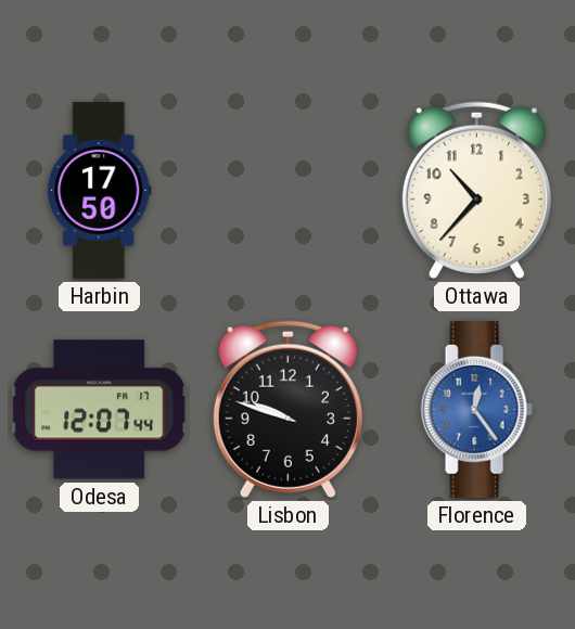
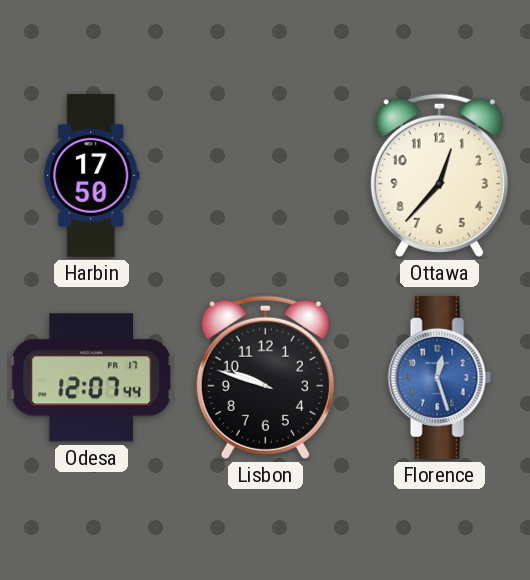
Ottawa: 10:37 -> 12:37
Florence: 12:24 -> 12:27
